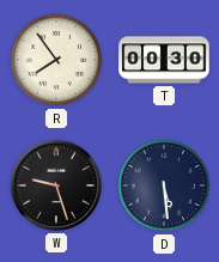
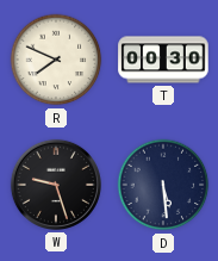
R: 7:54 -> 7:49
